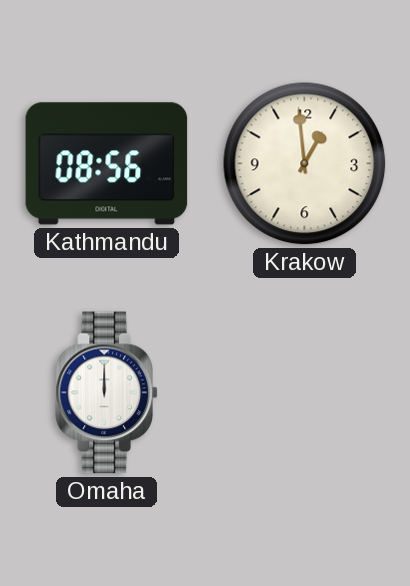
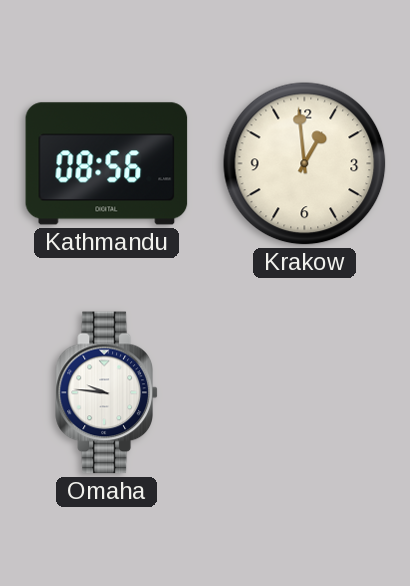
Omaha: 12:00 -> 9:46
